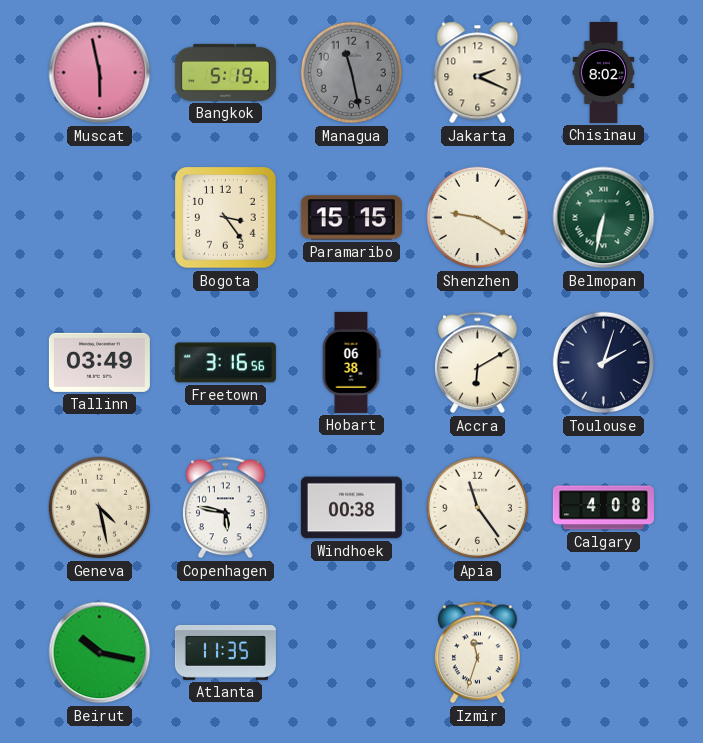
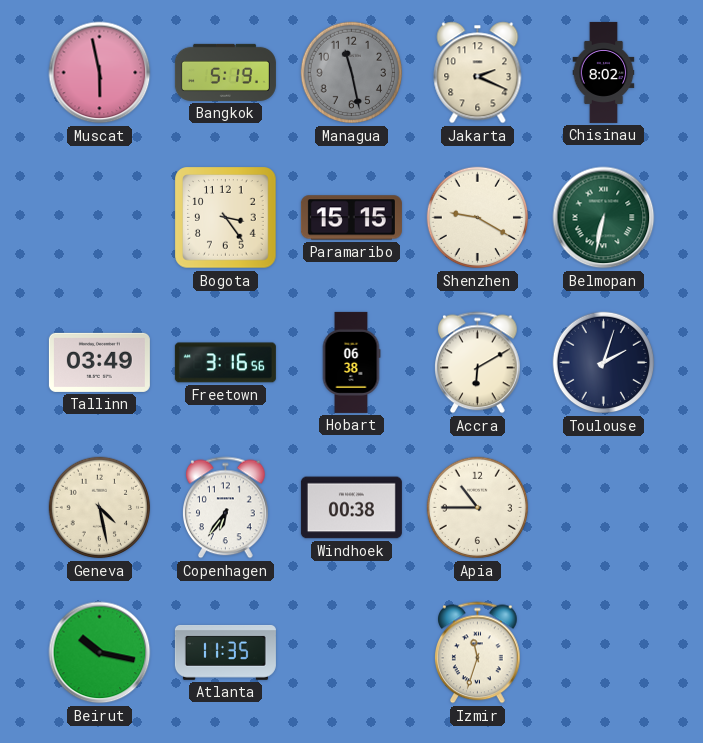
Copenhagen: 5:47 -> 6:36
Apia: 11:24 -> 10:45
Calgary: 4:08 -> none
